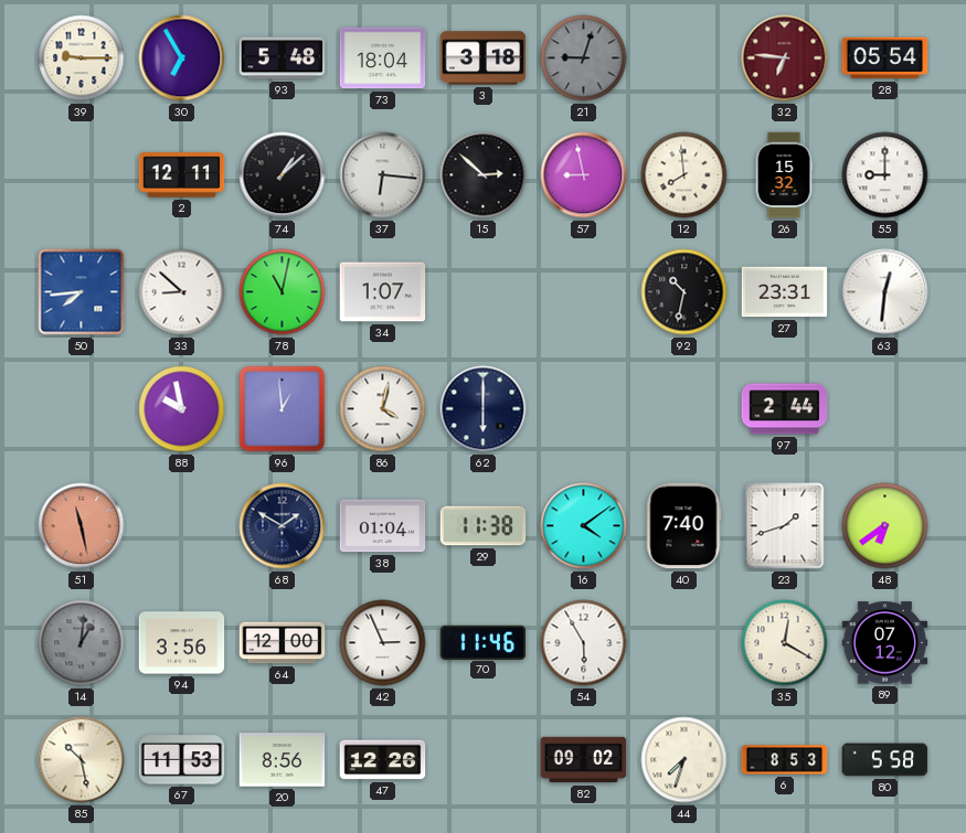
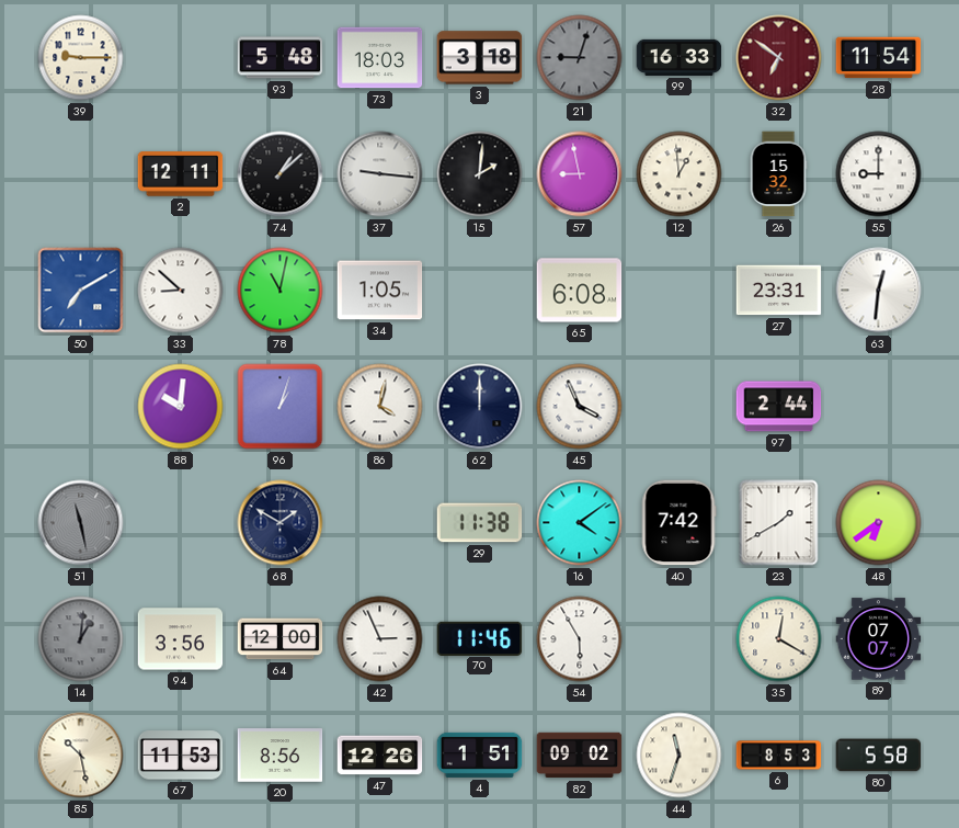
30: 6:55 -> none
73: 18:04 -> 18:03
99: none -> 16:33
32: 6:46 -> 6:51
28: 05:54 -> 11:54
37: 6:16 -> 9:16
15: 2:52 -> 2:01
12: 7:59 -> 12:59
50: 7:44 -> 7:10
34: 1:07 -> 1:05
65: none -> 6:08
92: 10:32 -> none
88: 9:58 -> 10:01
96: 12:59 -> 1:03
62: 6:00 -> 12:00
45: none -> 3:56
51 dial: salmon -> grey
38: 01:04 -> none
40: 7:40 -> 7:42
23: 1:42 -> 1:40
89: 07:12 -> 07:07
4: none -> 1:51
44: 7:33 -> 11:33
